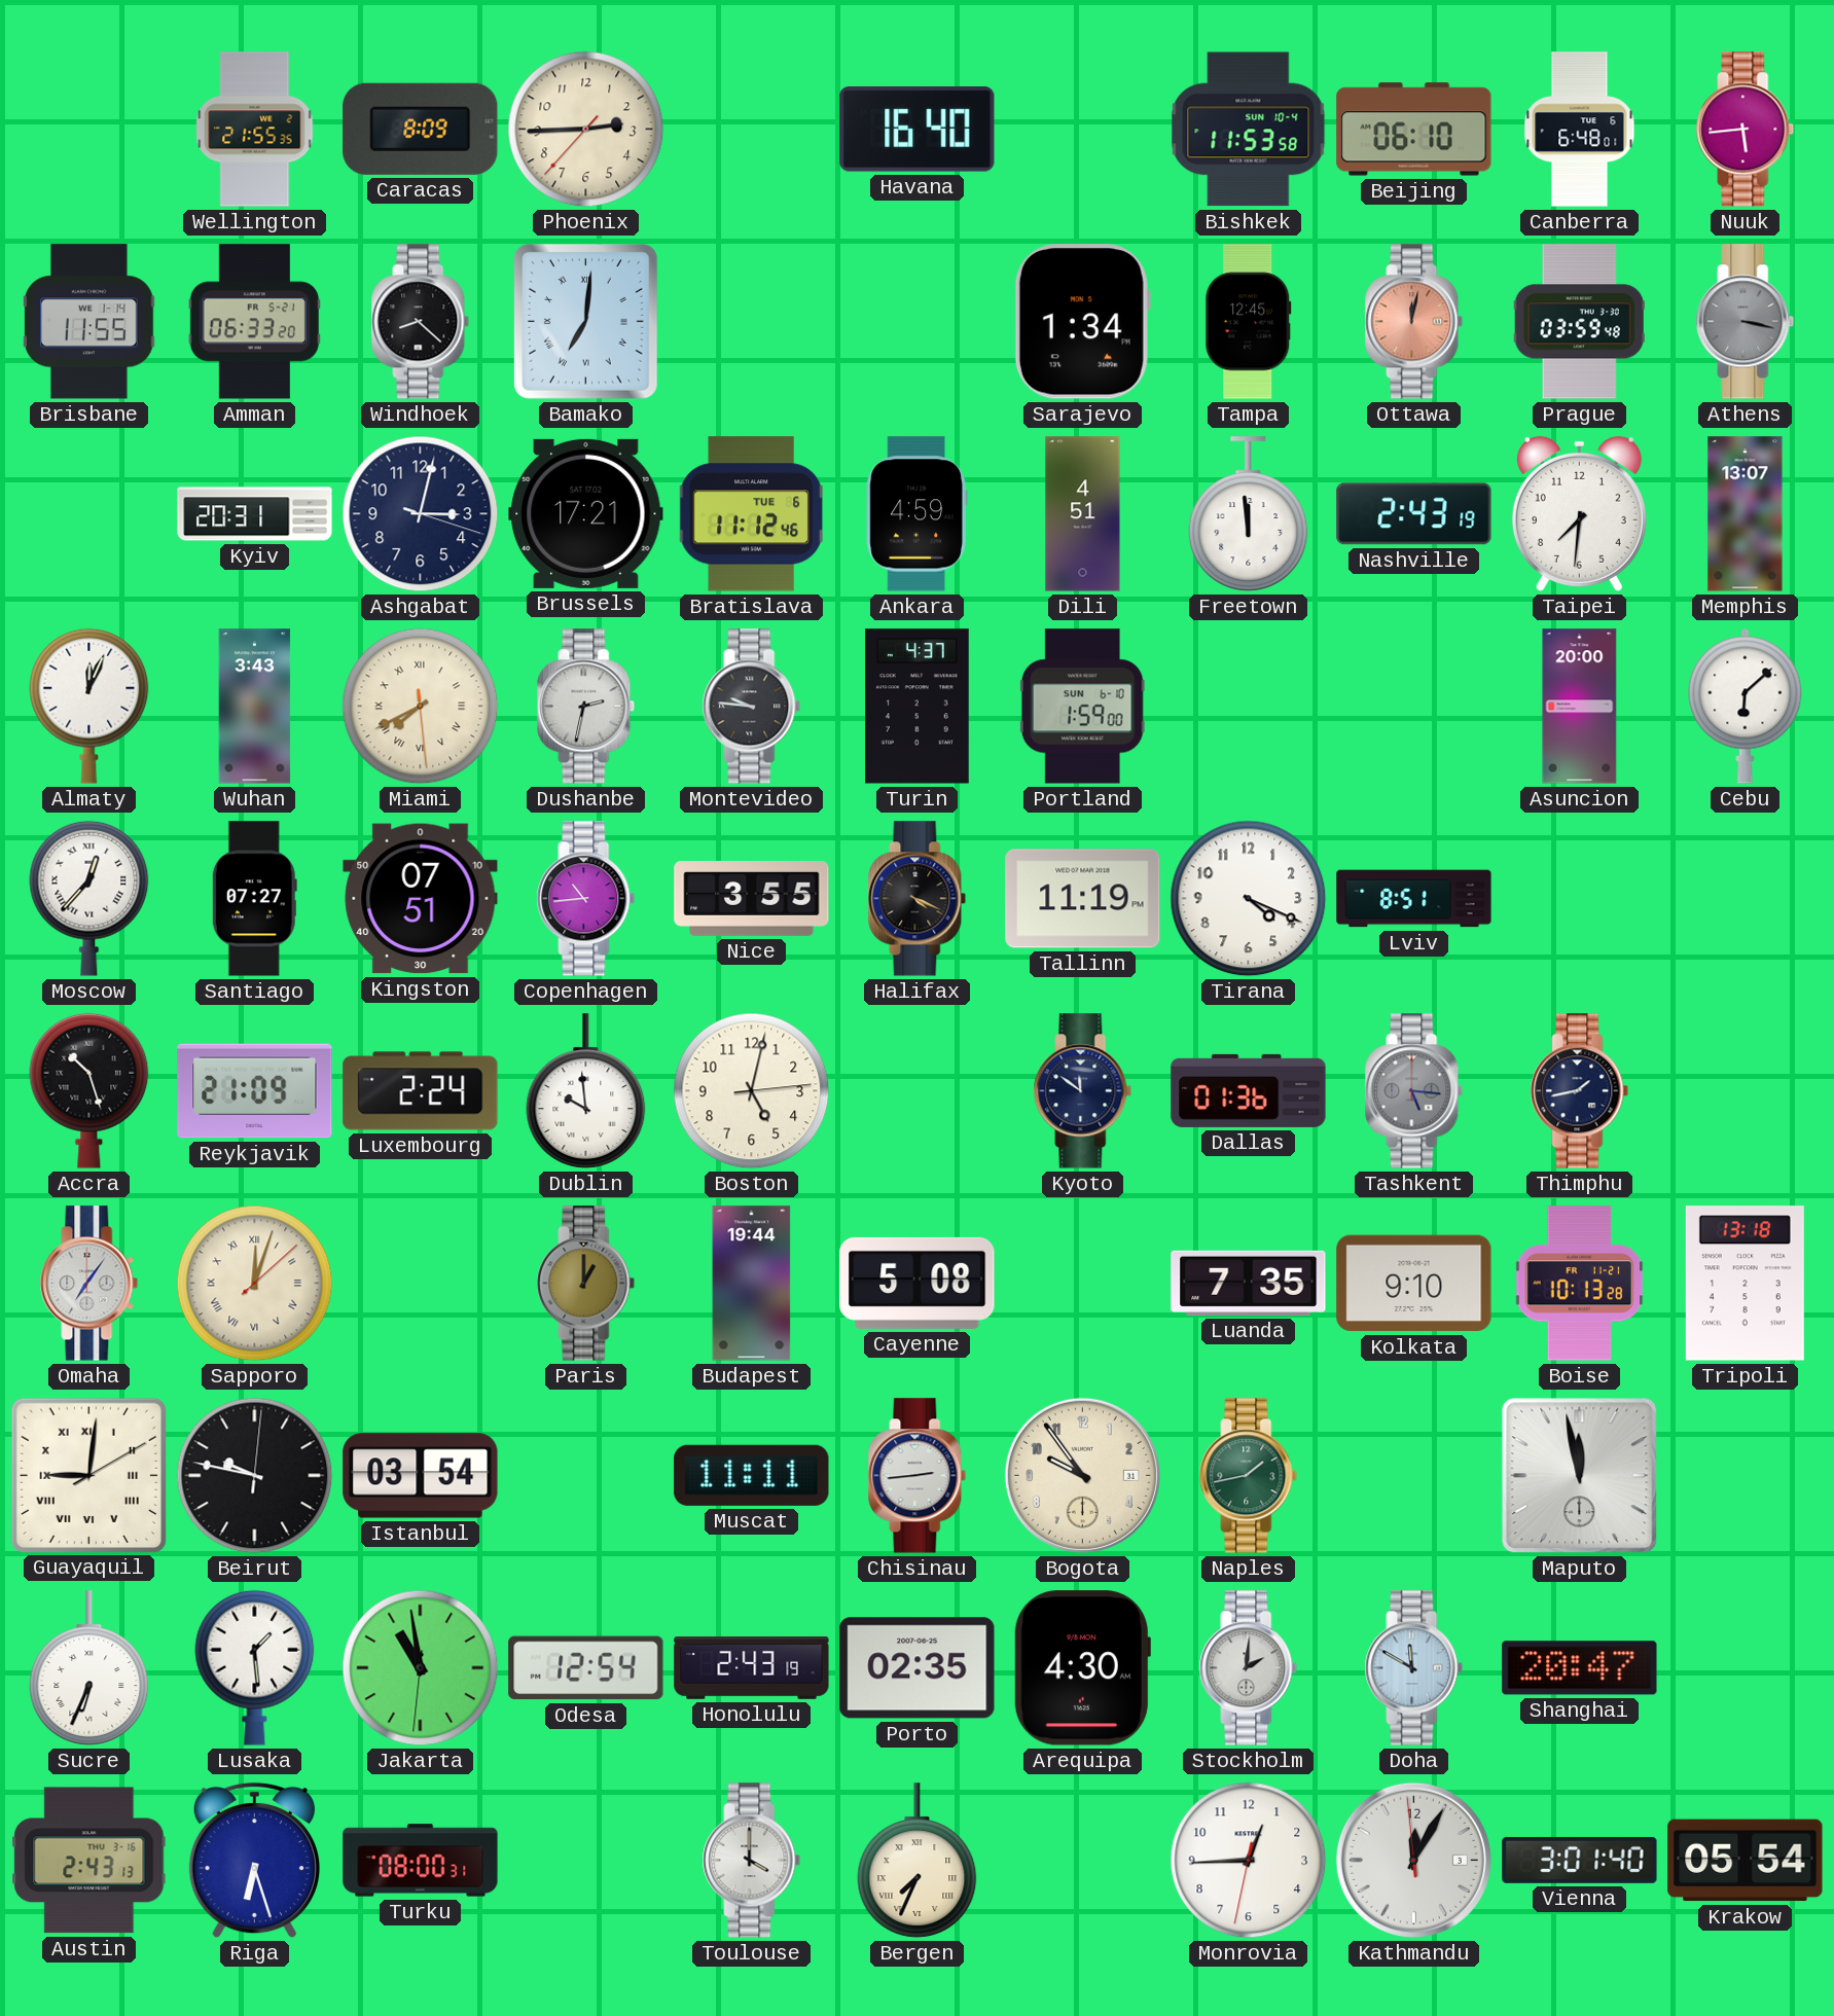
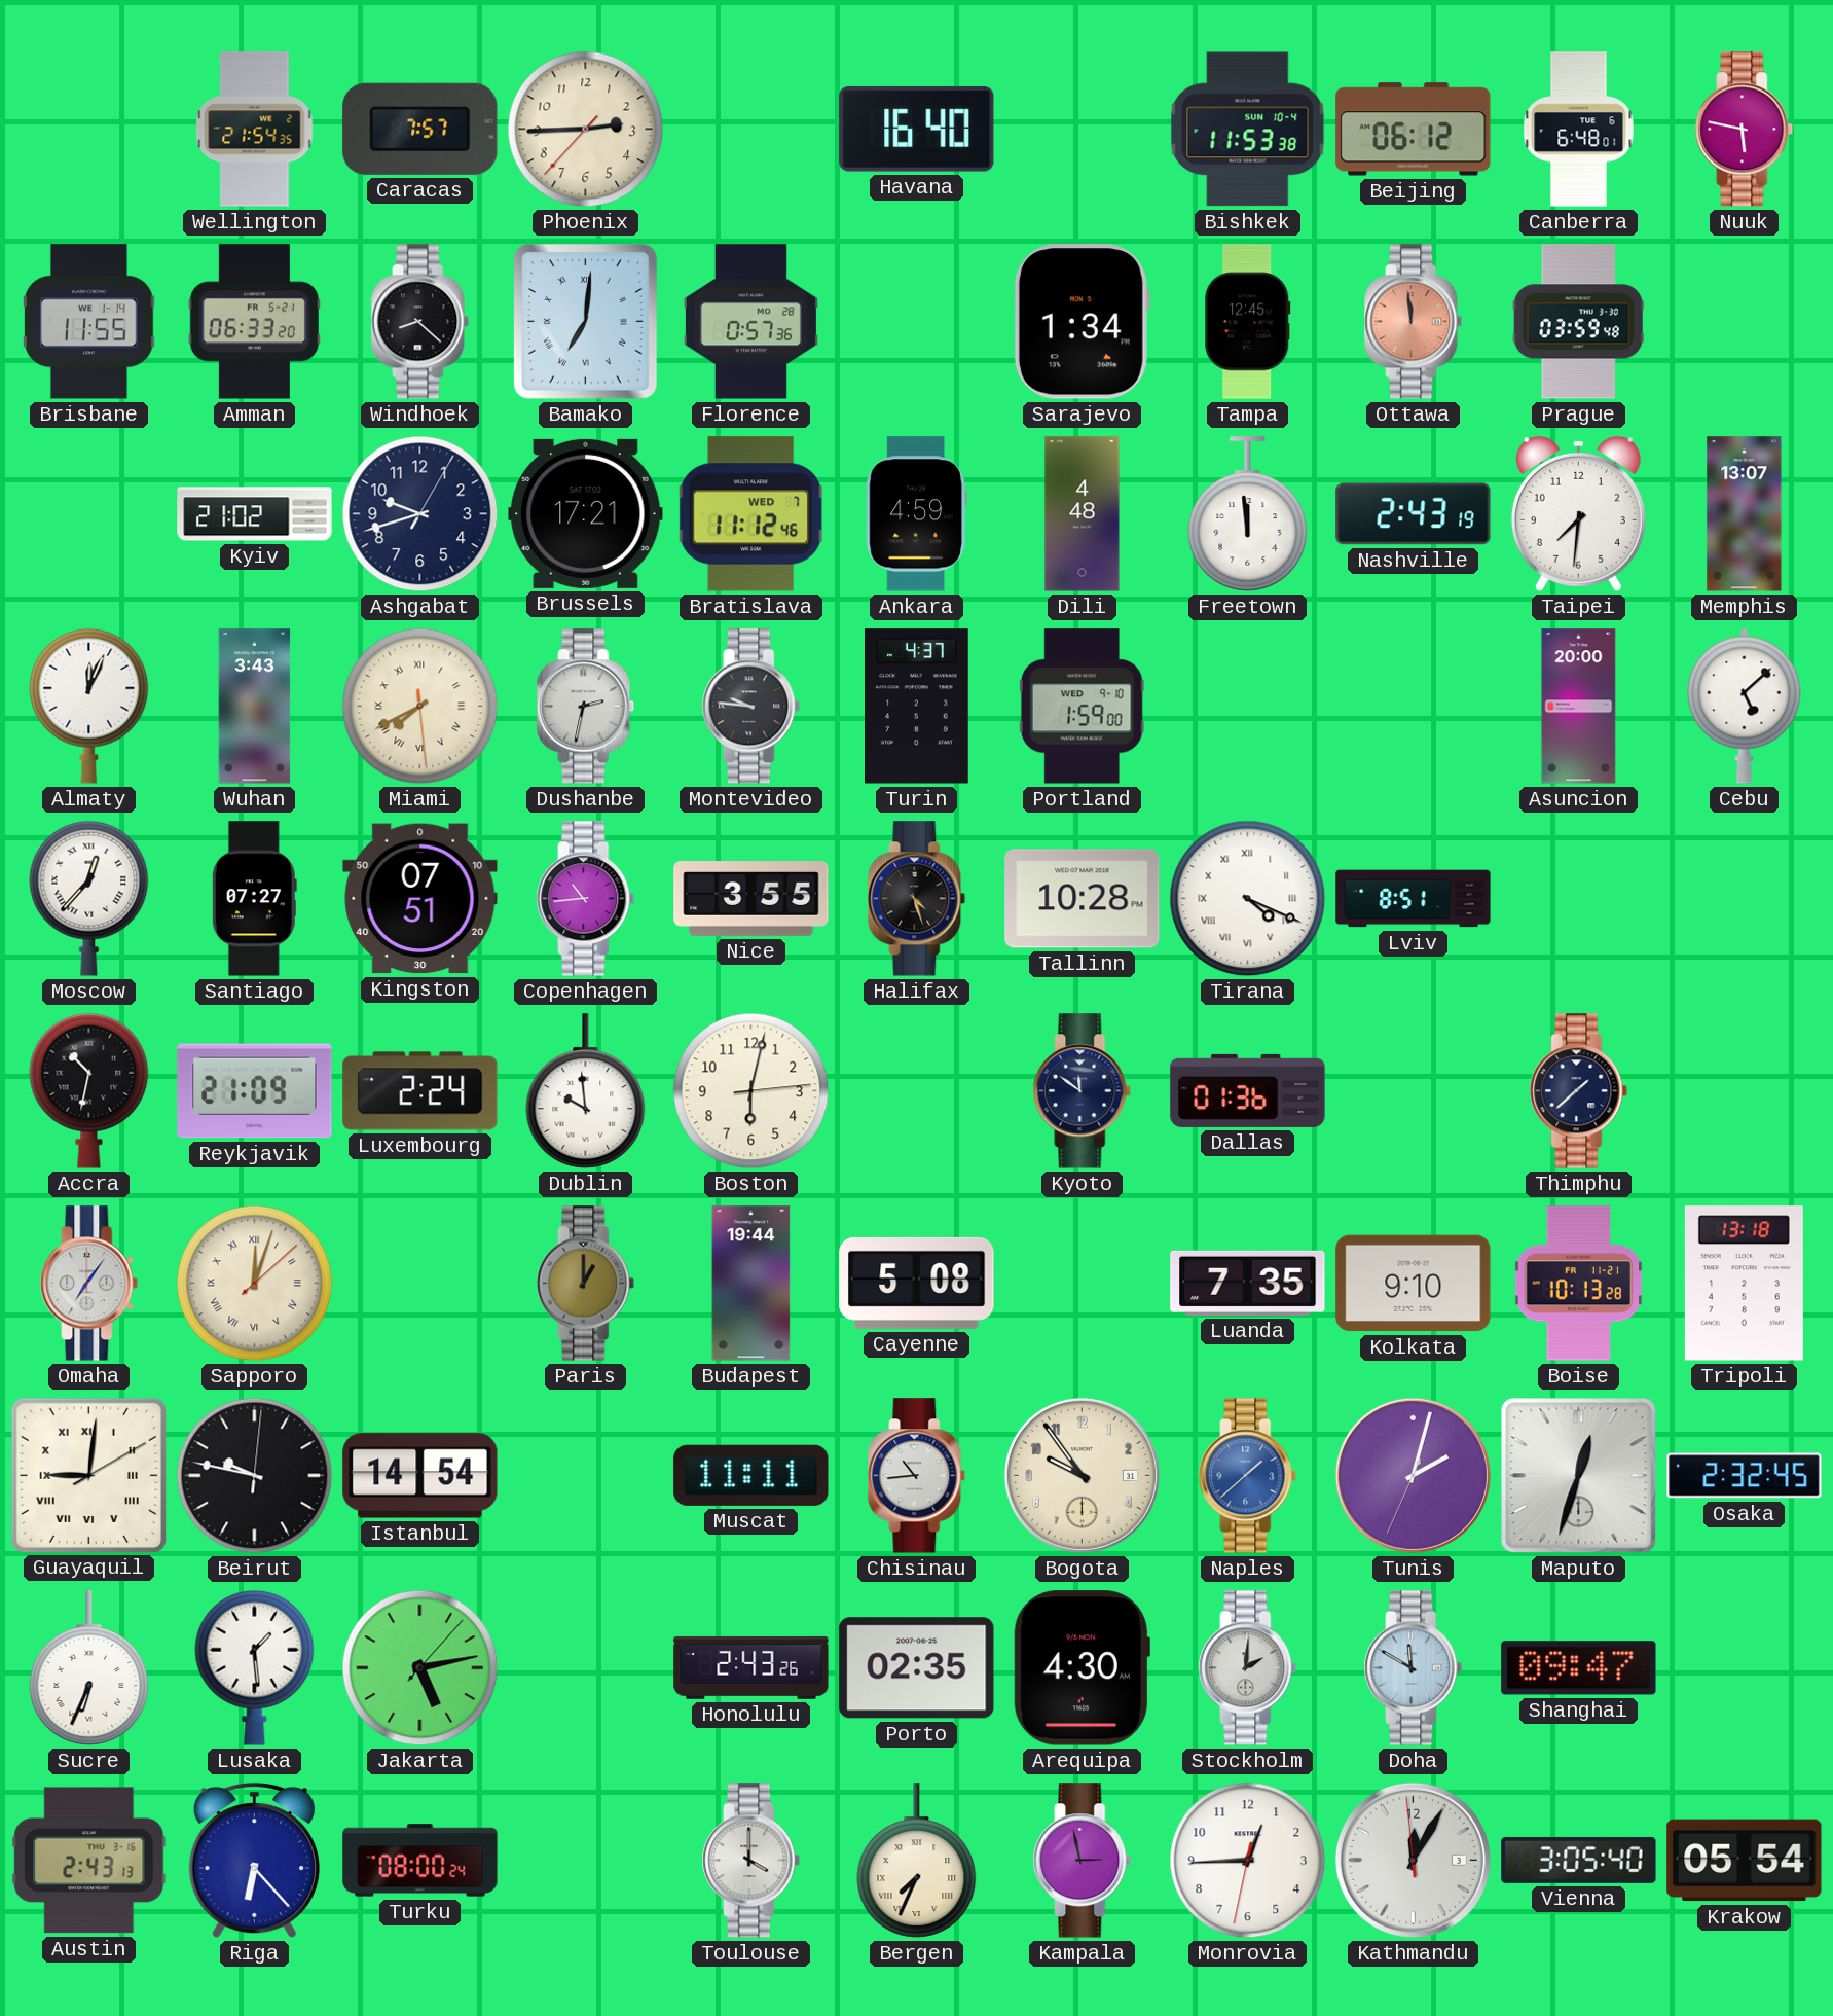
Wellington: 21:55 -> 21:54
Caracas: 8:09 -> 7:57
Bishkek: 11:53:58 -> 11:53:38
Beijing: 06:10 -> 06:12
Nuuk: 5:44 -> 5:47
Florence: none -> 0:57
Ottawa: 12:02 -> 11:59
Athens: 3:17 -> none
Kyiv: 20:31 -> 21:02
Ashgabat: 3:02 -> 9:42
Bratislava date: TUE 6 -> WED 7
Dili: 4:51 -> 4:48
Portland date: SUN 6-10 -> WED 9-10
Cebu: 6:08 -> 5:08
Halifax: 4:19 -> 4:27
Tallinn: 11:19 -> 10:28
Tirana numerals: Arabic -> Roman
Accra: 10:27 -> 10:32
Boston: 5:02 -> 6:02
Tashkent: 5:16 -> none
Thimphu: 1:43 -> 1:38
Istanbul: 03:54 -> 14:54
Chisinau: 2:44 -> 10:44
Naples: 1:43 -> 1:38
Naples dial: green -> blue
Tunis: none -> 2:02
Maputo: 11:58 -> 12:33
Osaka: none -> 2:32
Jakarta: 10:58 -> 5:13
Odesa: 12:54 -> none
Honolulu: 2:43:19 -> 2:43:26
Shanghai: 20:47 -> 09:47
Riga: 6:27 -> 6:23
Turku: 08:00:31 -> 08:00:24
Kampala: none -> 2:58
Vienna: 3:01 -> 3:05
